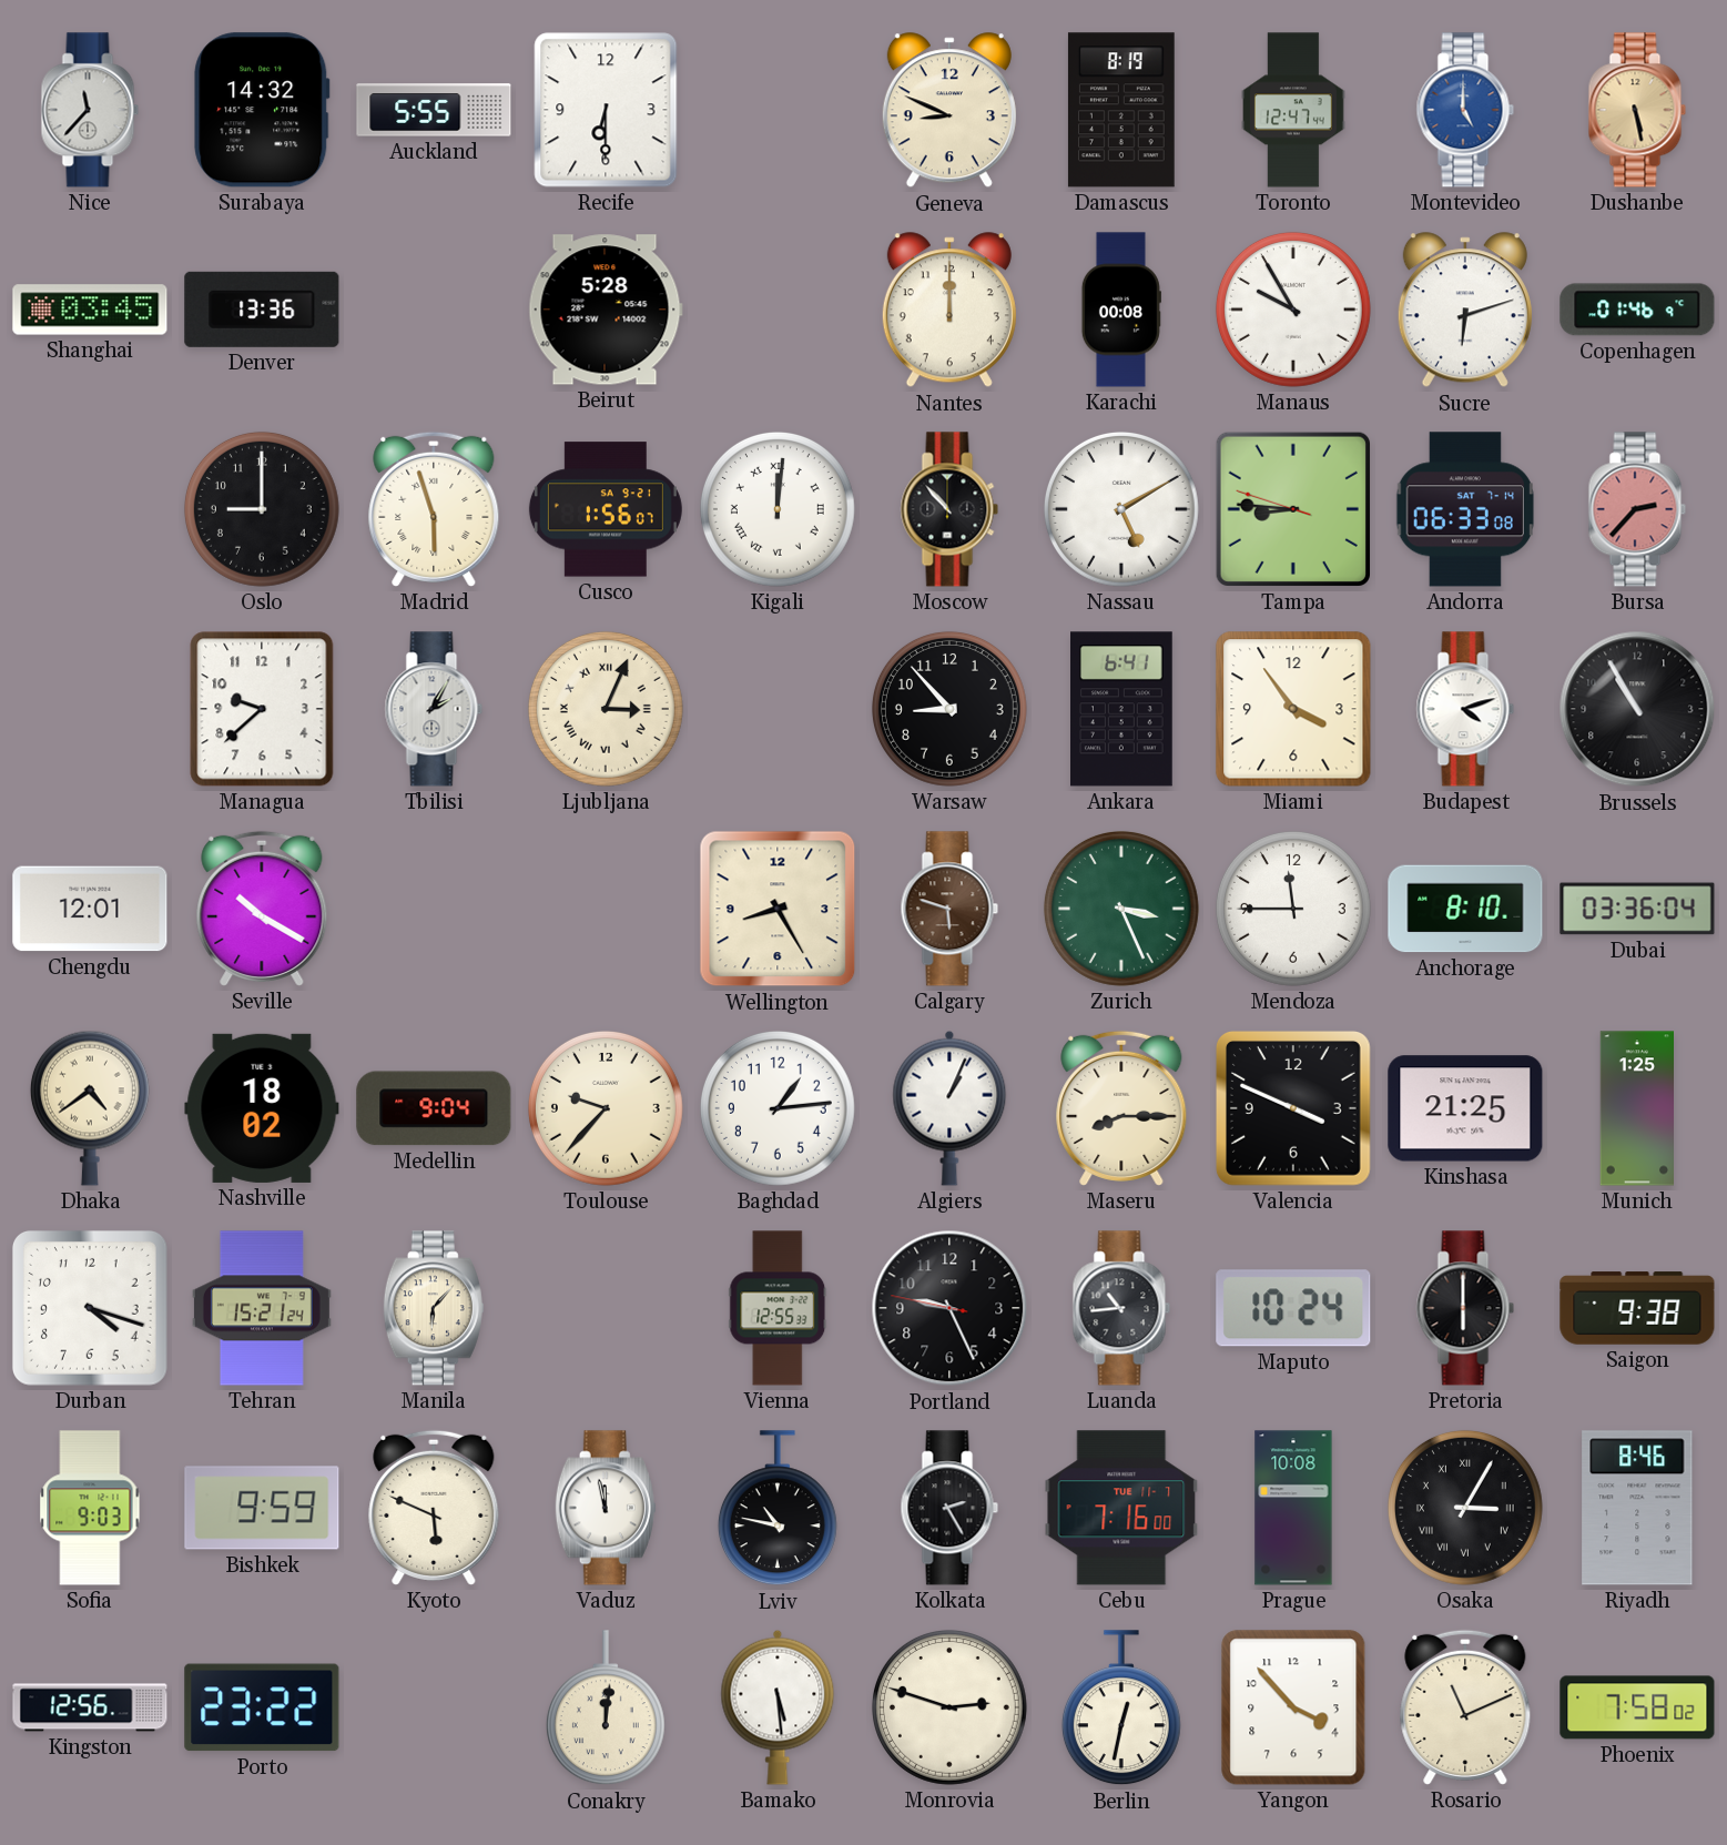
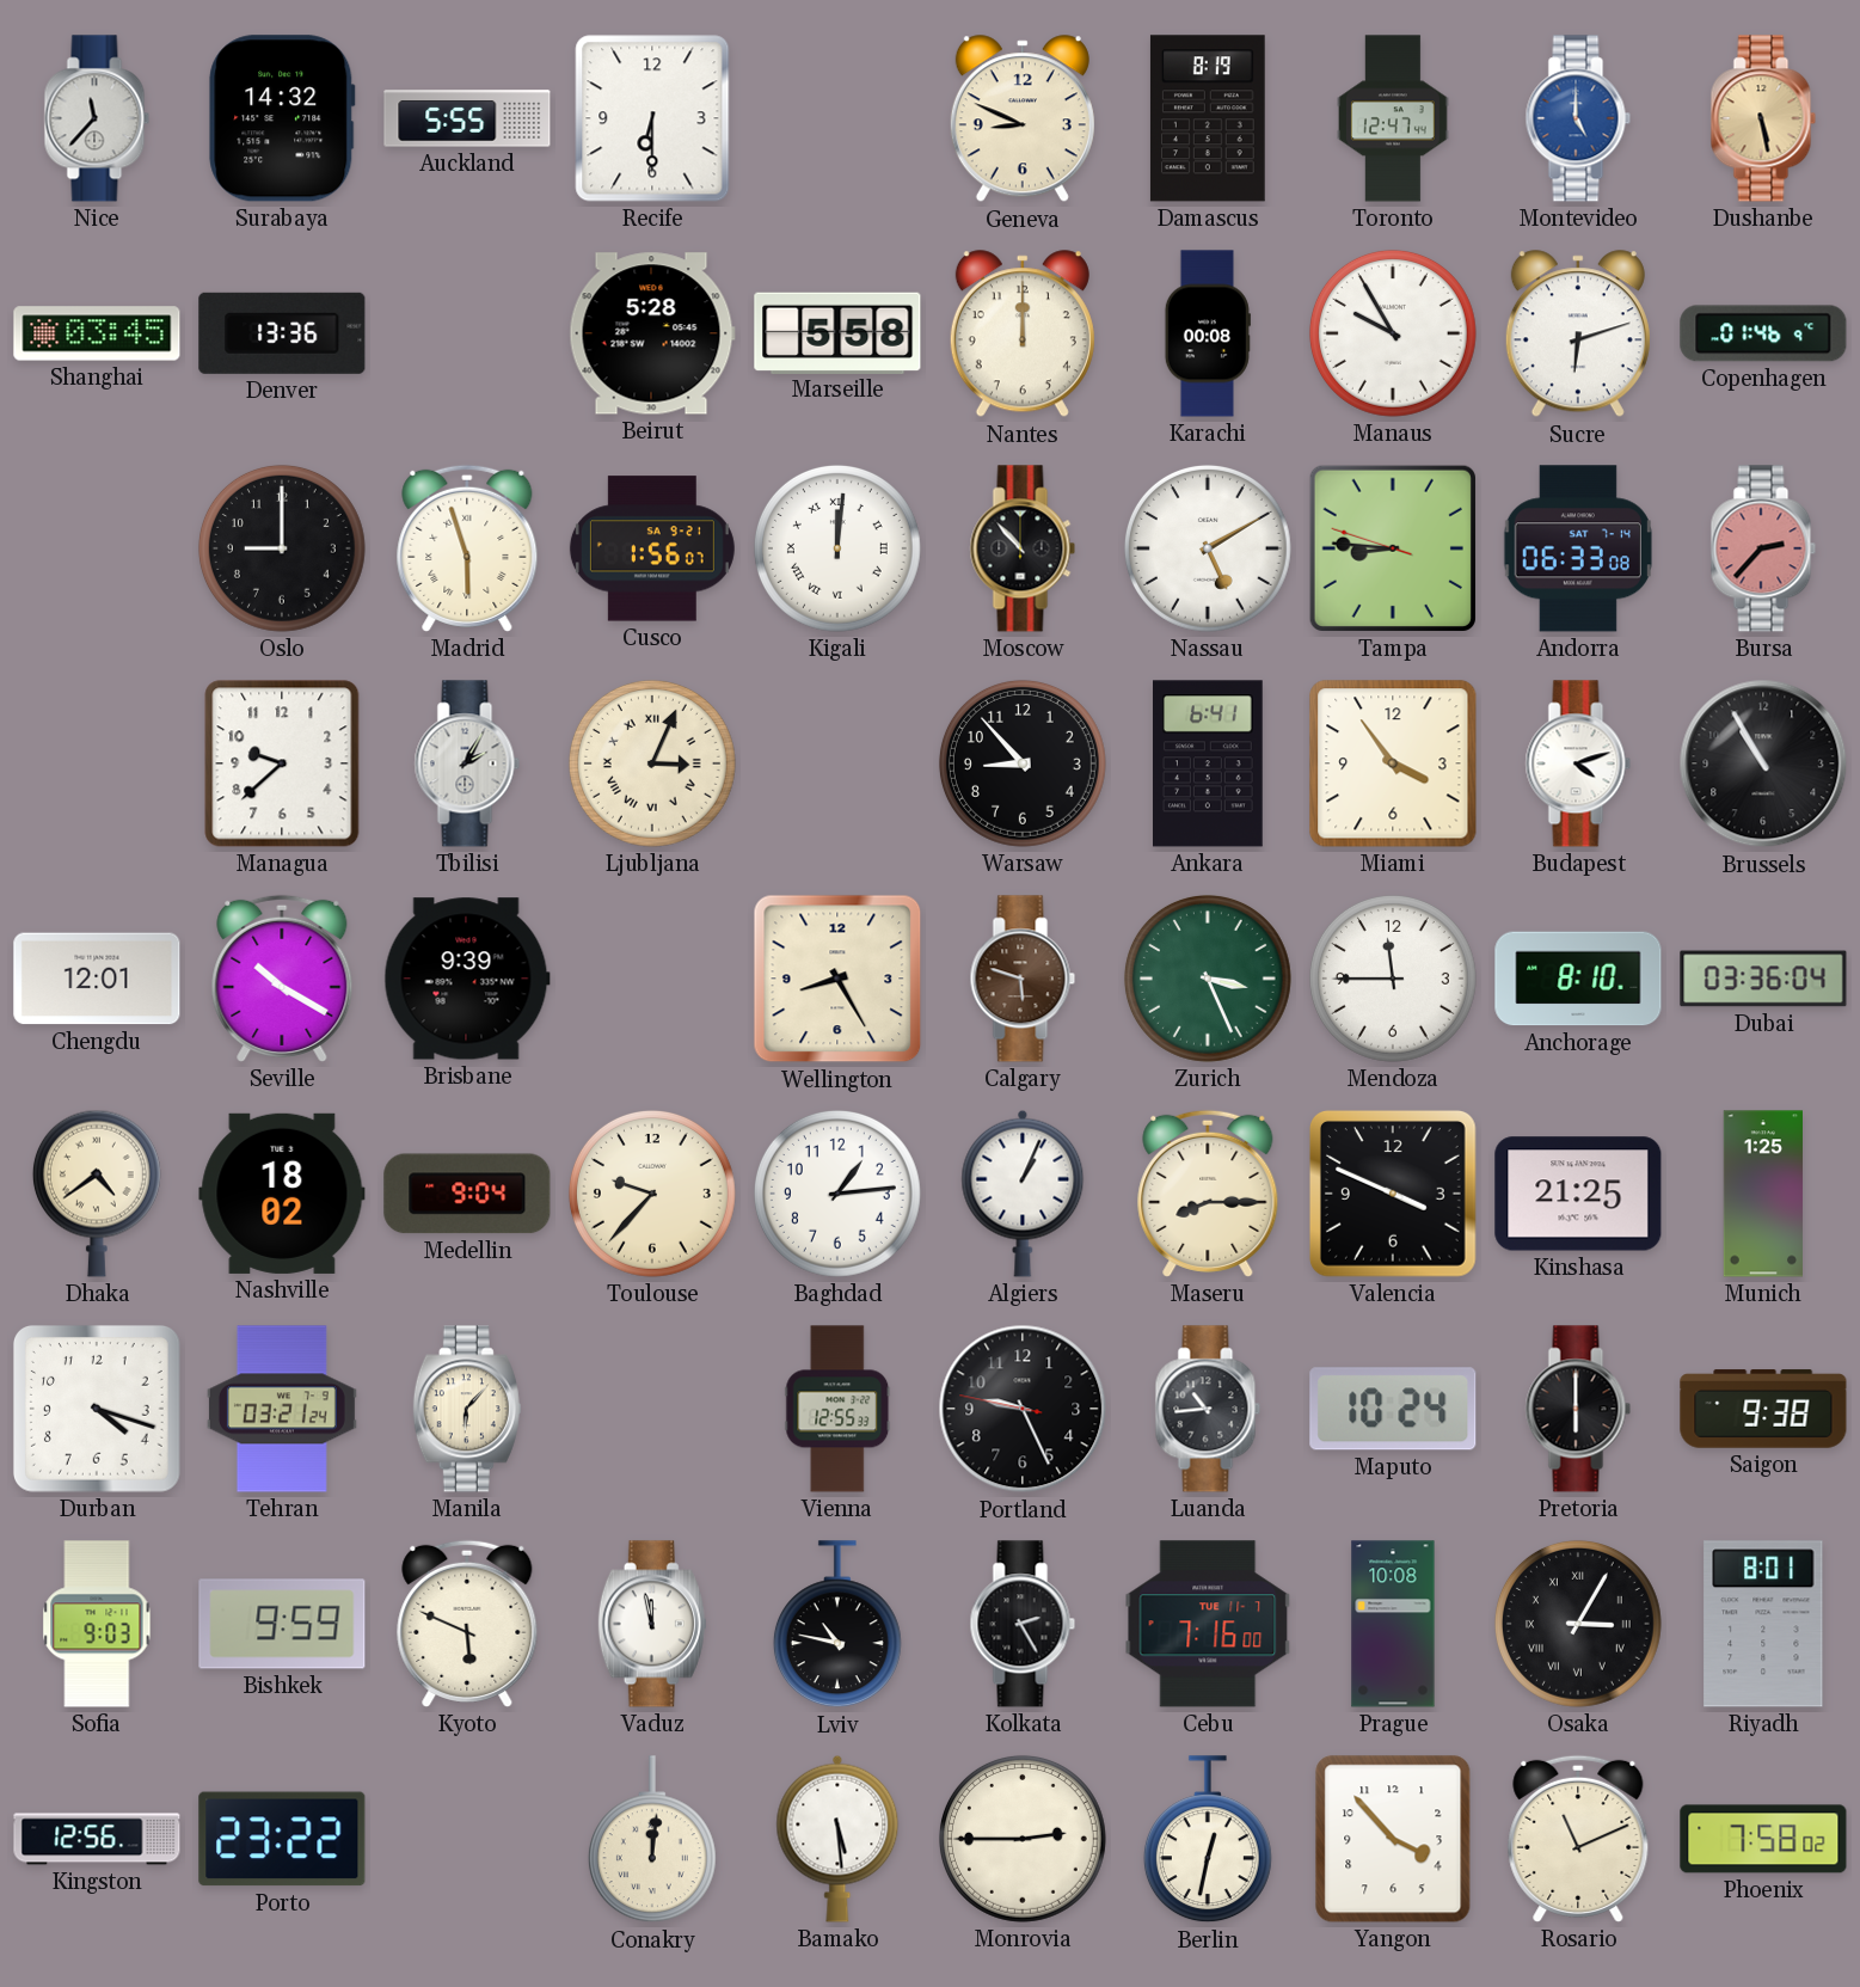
Marseille: none -> 5:58
Brisbane: none -> 9:39
Tehran: 15:21 -> 03:21
Riyadh: 8:46 -> 8:01
Monrovia: 2:48 -> 2:45
